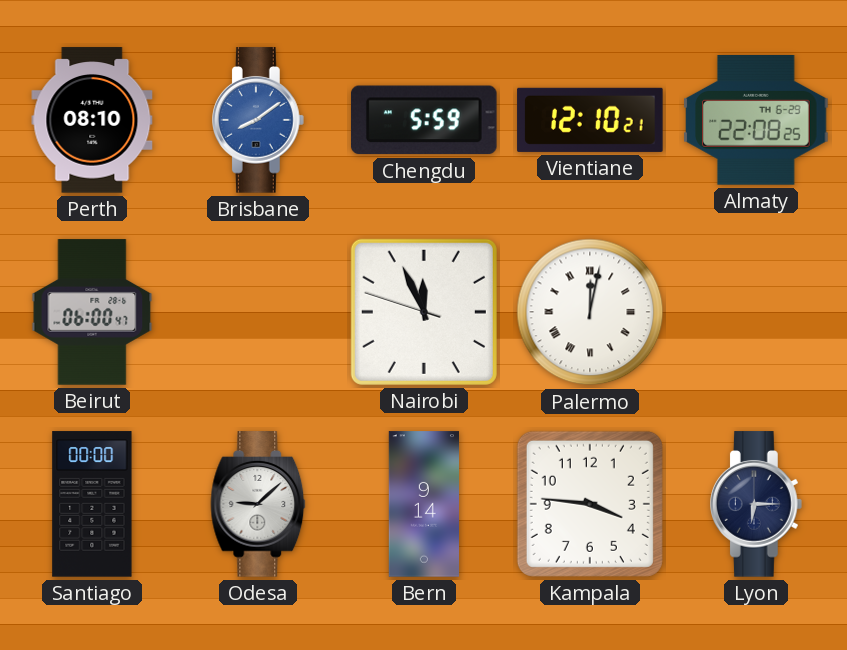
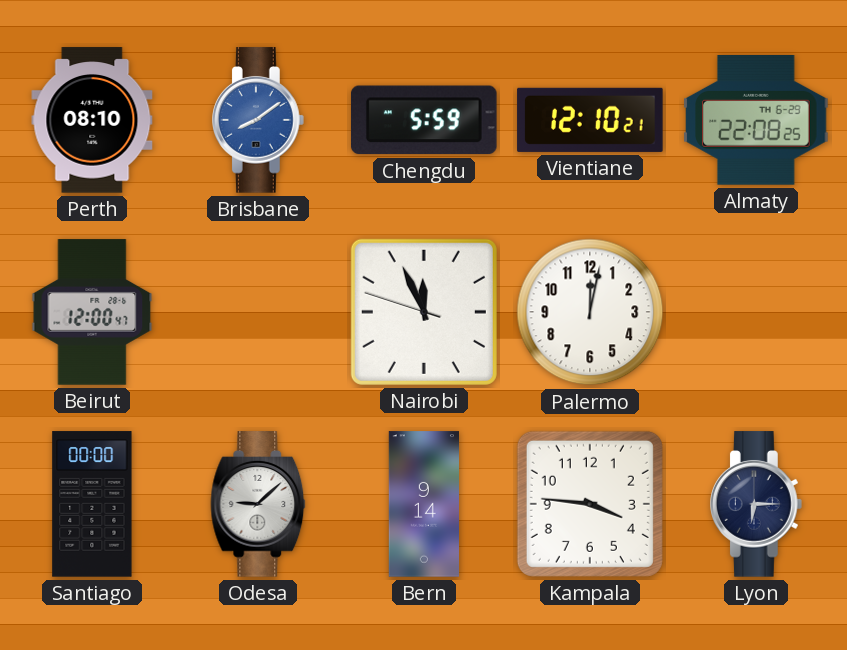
Beirut: 06:00 -> 12:00
Palermo numerals: Roman -> Arabic
